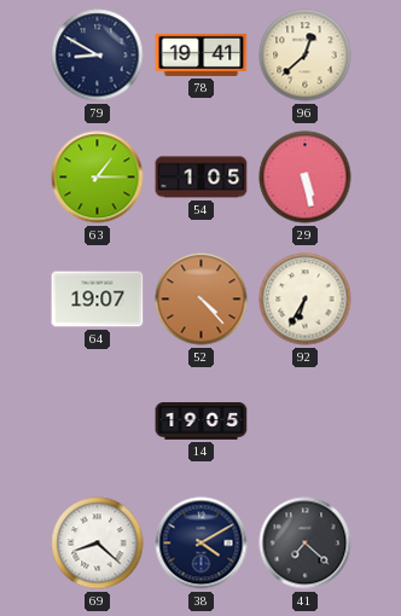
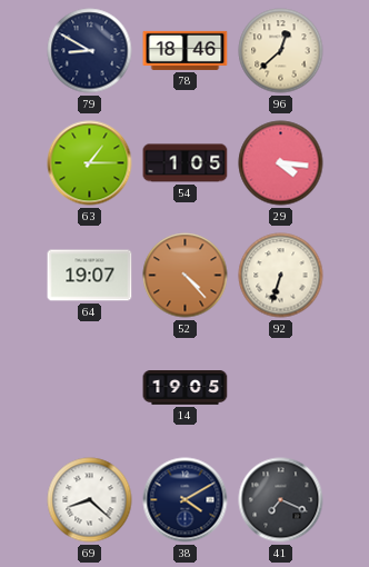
78: 19:41 -> 18:46
29: 5:28 -> 4:16
92: 6:35 -> 6:33
41: 7:22 -> 7:19
